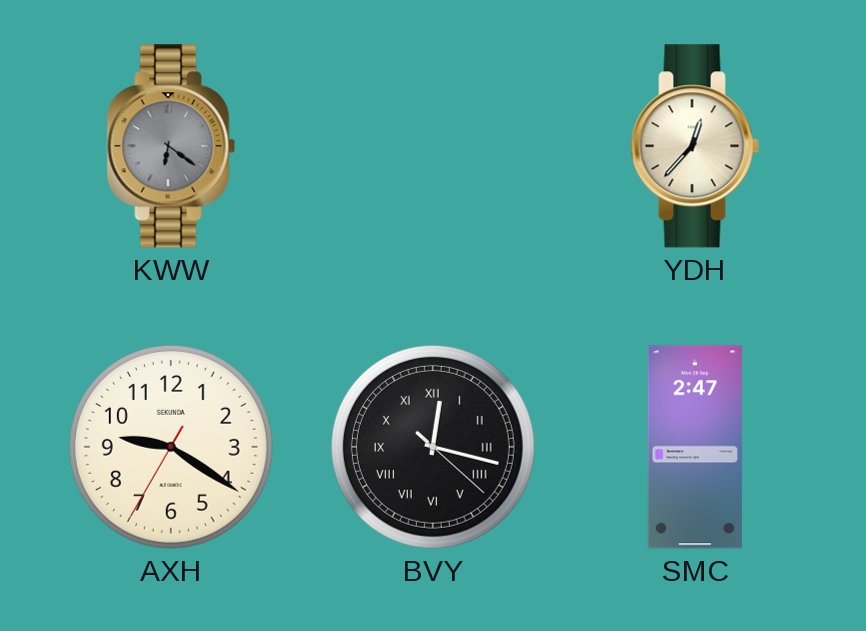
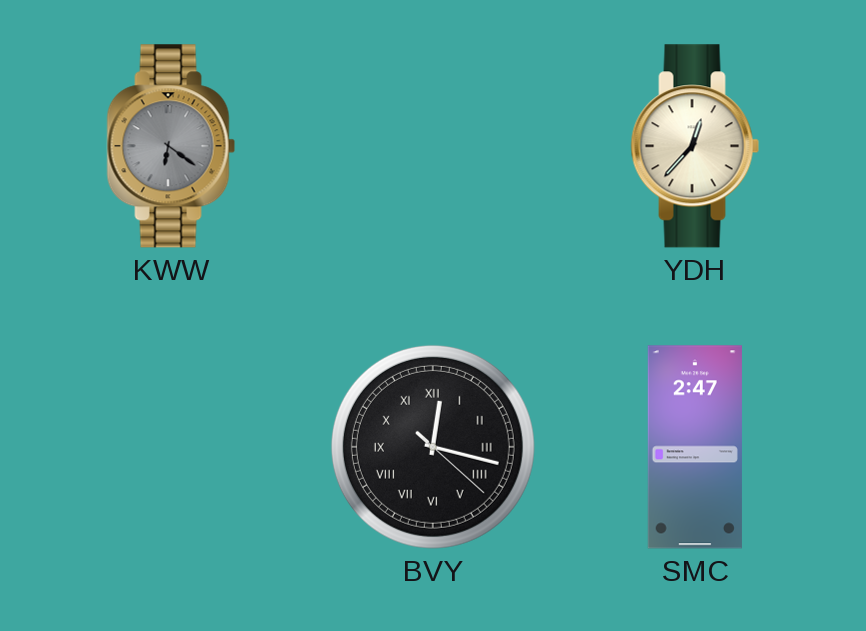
AXH: 9:20 -> none
